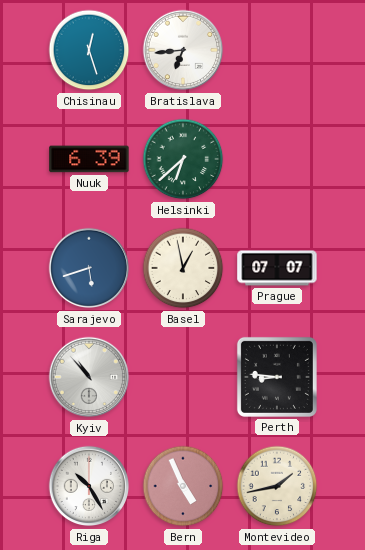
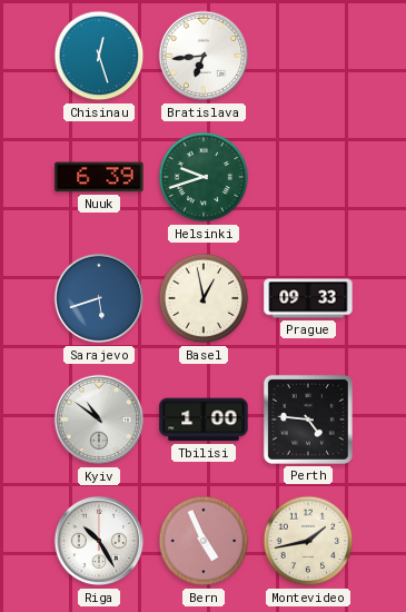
Helsinki: 6:38 -> 9:42
Prague: 07:07 -> 09:33
Kyiv: 10:53 -> 10:51
Tbilisi: none -> 1:00
Perth: 8:46 -> 4:46
